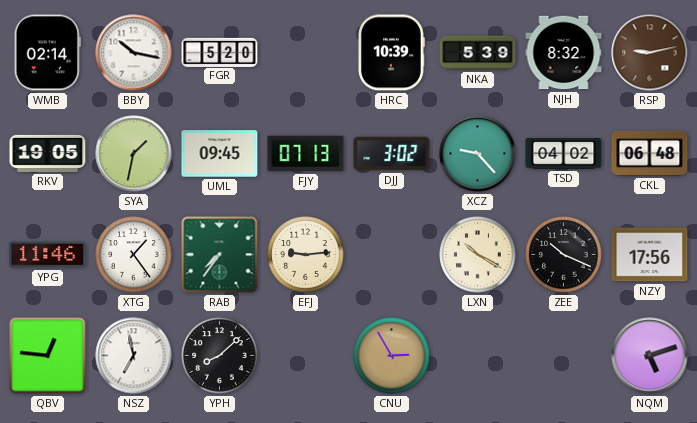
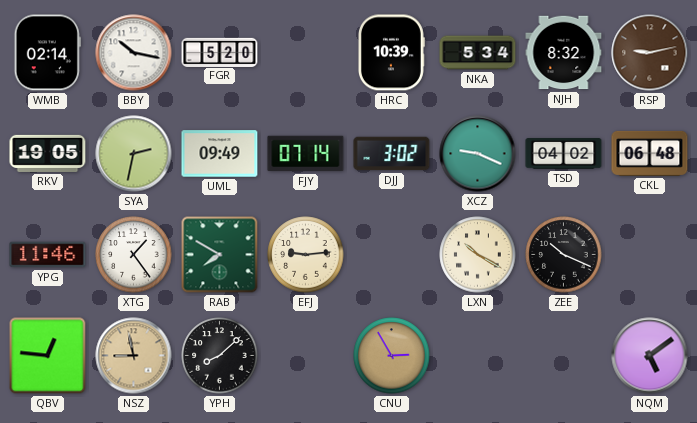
NKA: 5:39 -> 5:34
SYA: 1:32 -> 2:32
UML: 09:45 -> 09:49
FJY: 07:13 -> 07:14
XCZ: 9:23 -> 9:19
RAB: 7:36 -> 7:50
NZY: 17:56 -> none
NSZ: 6:58 -> 8:58
NSZ dial: white -> champagne
NQM: 5:12 -> 5:09
